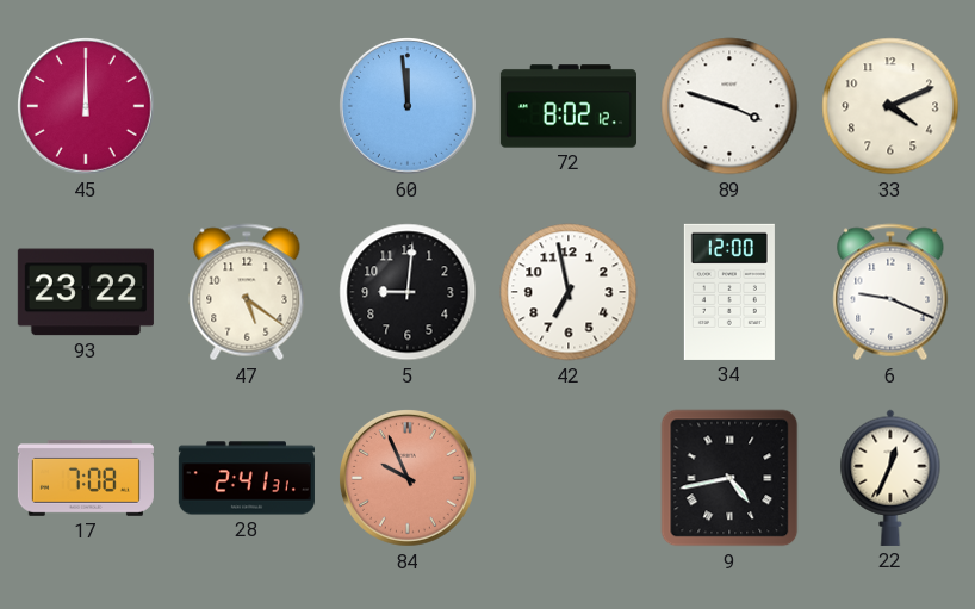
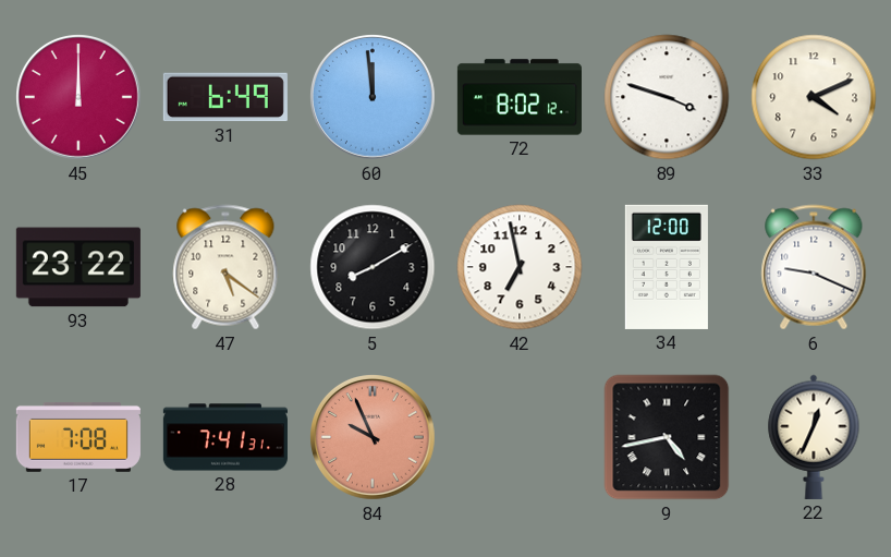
31: none -> 6:49
5: 9:01 -> 8:10
28: 2:41 -> 7:41
